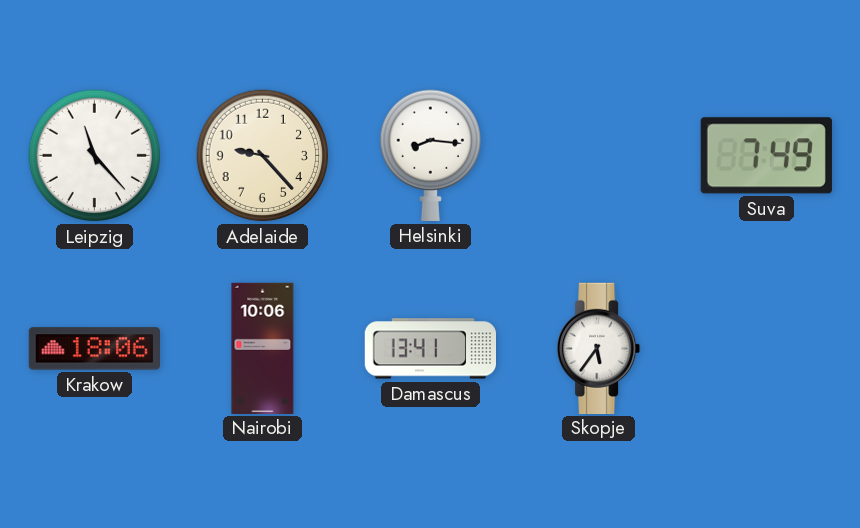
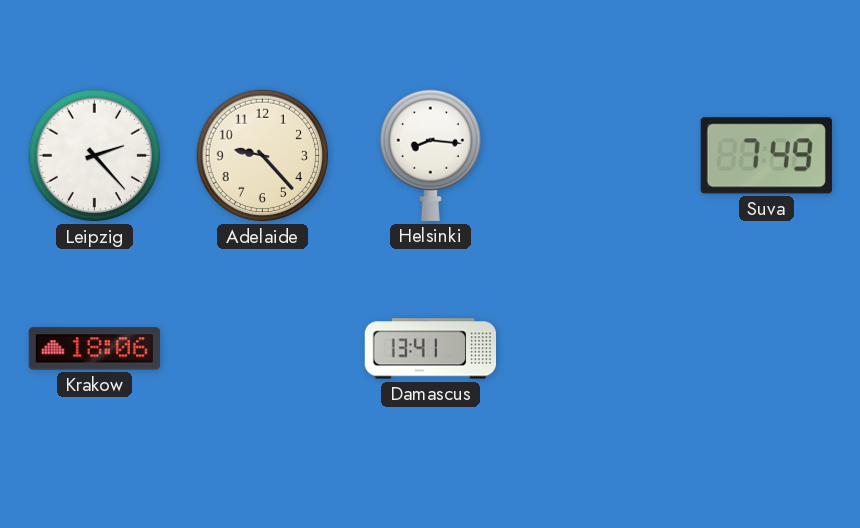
Leipzig: 11:23 -> 2:23
Nairobi: 10:06 -> none
Skopje: 5:36 -> none
